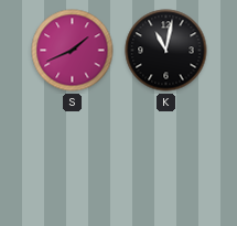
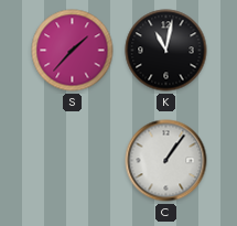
S: 1:41 -> 1:37
C: none -> 1:06
